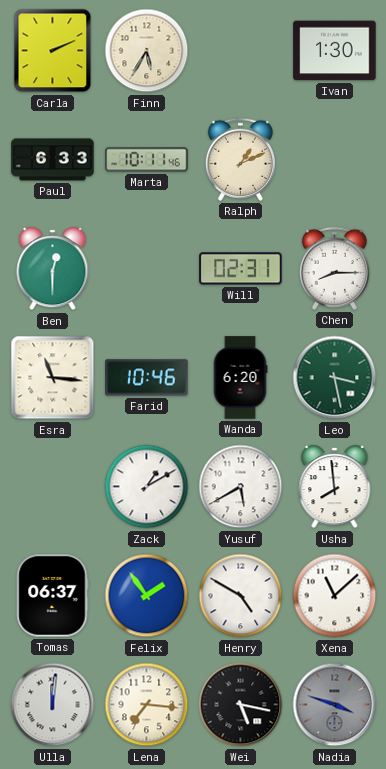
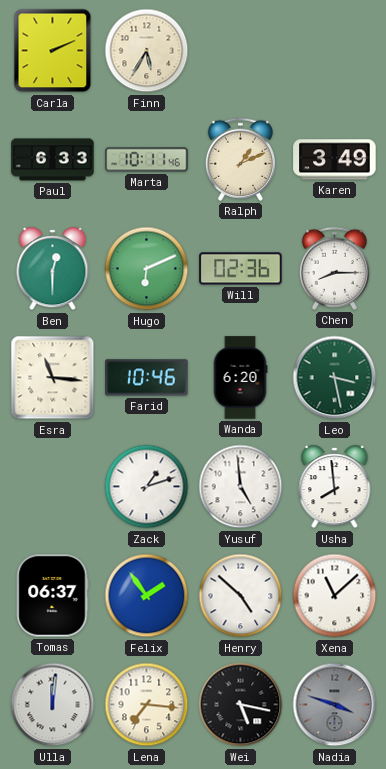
Ivan: 1:30 -> none
Karen: none -> 3:49
Hugo: none -> 6:11
Will: 02:31 -> 02:36
Zack: 1:10 -> 1:12
Yusuf: 5:40 -> 4:59
Henry: 4:50 -> 4:52
